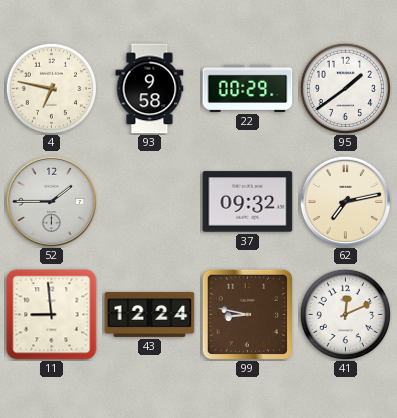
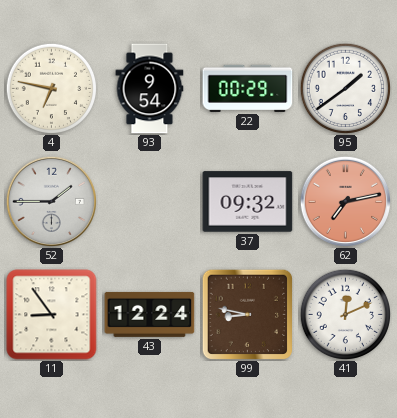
93: 9:58 -> 9:54
62 dial: cream -> salmon
11: 8:59 -> 8:54
